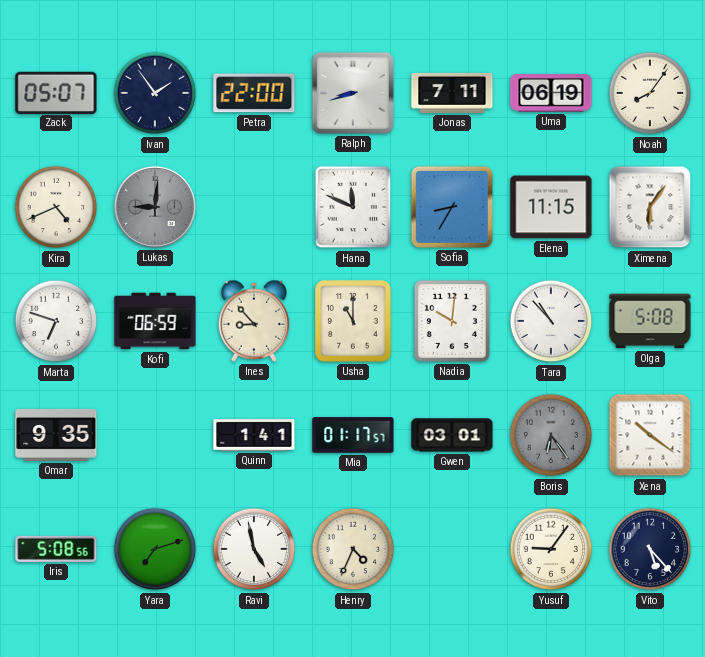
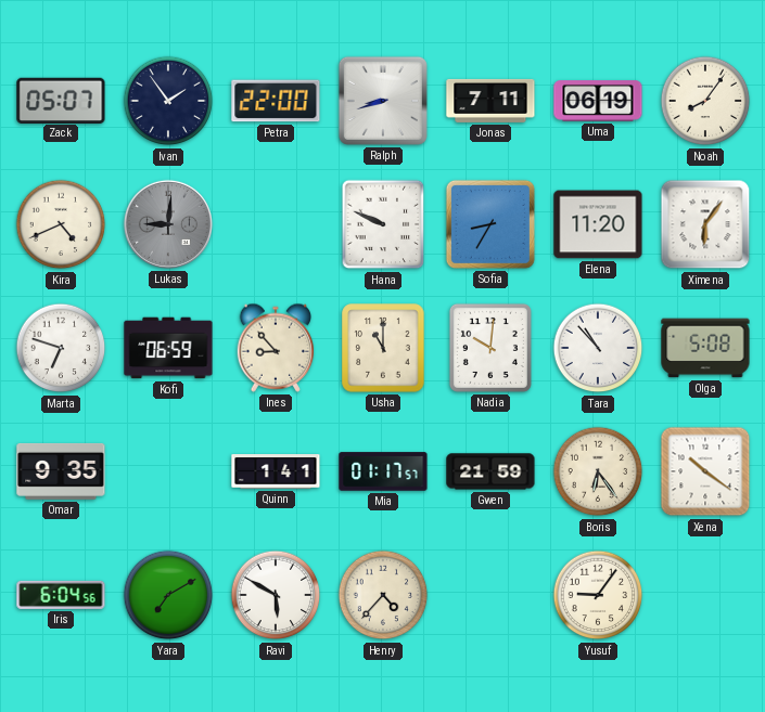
Hana: 11:49 -> 9:49
Elena: 11:15 -> 11:20
Gwen: 03:01 -> 21:59
Boris dial: grey -> cream
Iris: 5:08 -> 6:04
Yara: 7:12 -> 7:10
Ravi: 4:58 -> 5:50
Henry: 4:34 -> 4:37
Vito: 5:23 -> none
